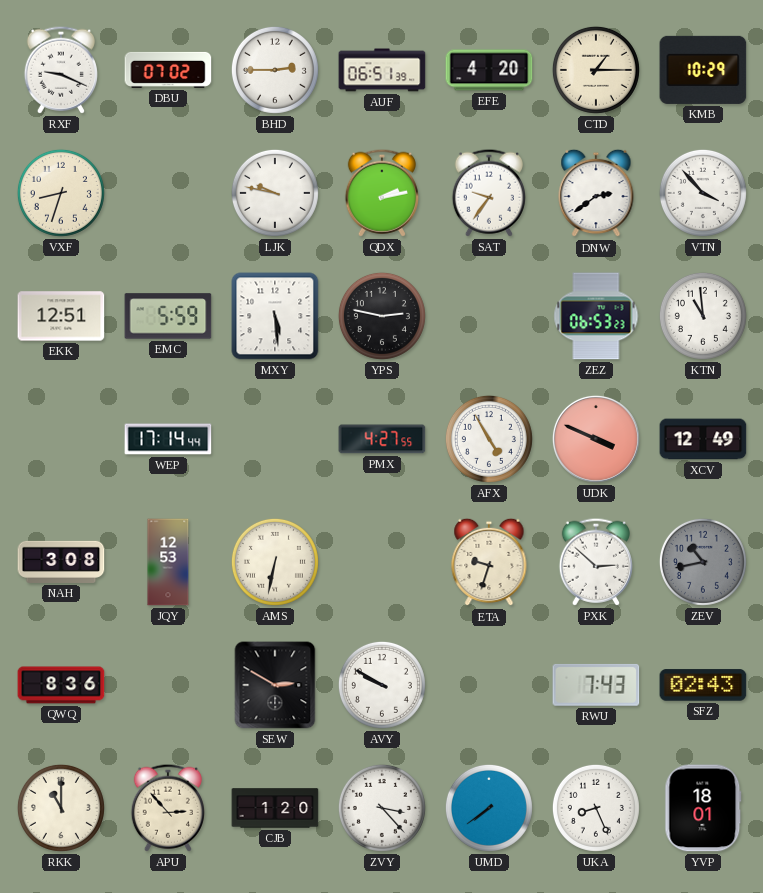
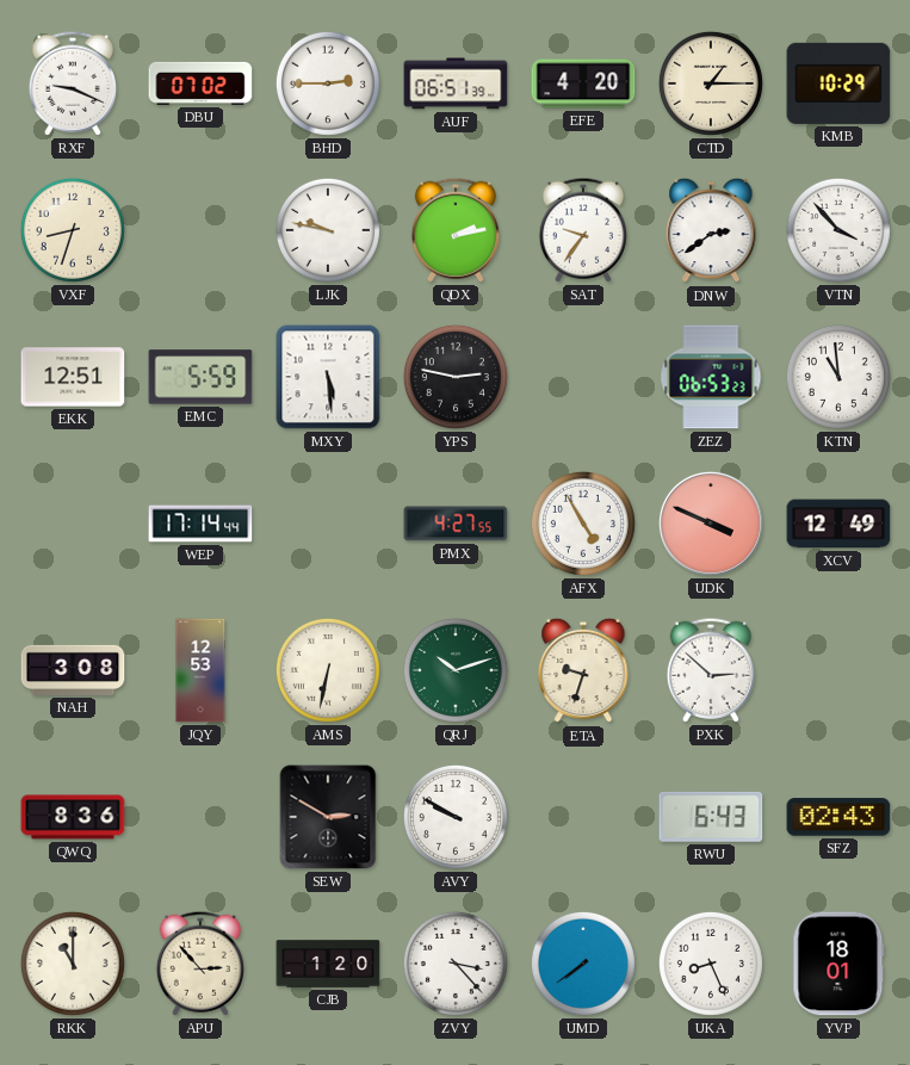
QRJ: none -> 10:12
ZEV: 10:43 -> none
RWU: 7:43 -> 6:43
